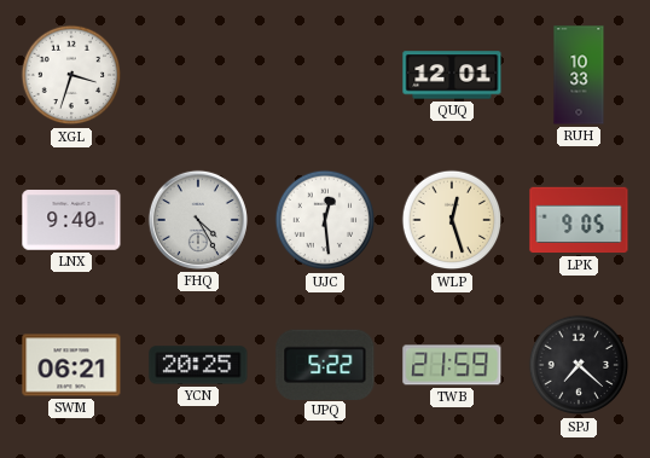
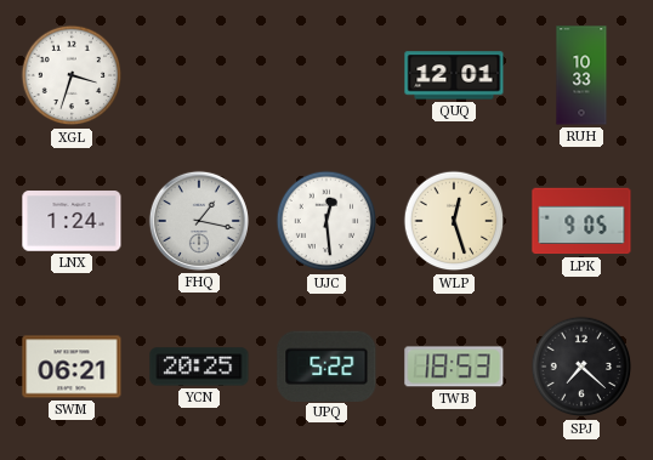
LNX: 9:40 -> 1:24
FHQ: 4:25 -> 1:17
TWB: 21:59 -> 18:53
